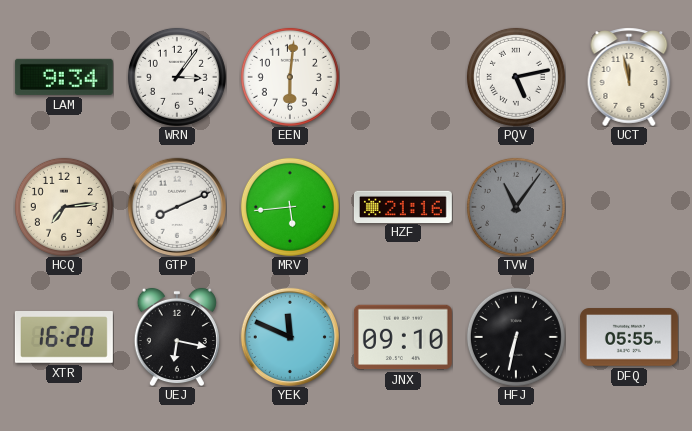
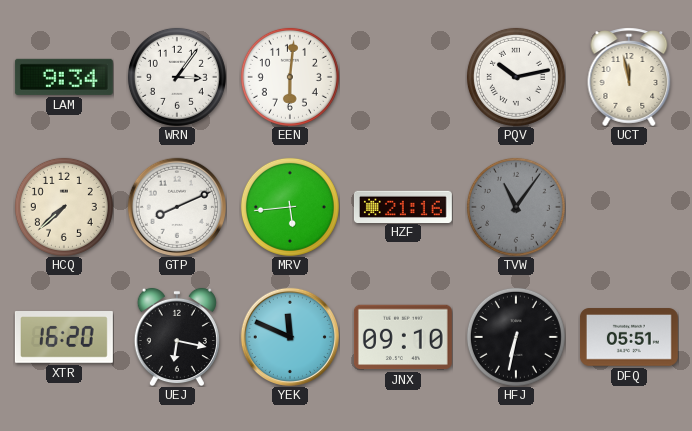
PQV: 5:13 -> 10:13
HCQ: 7:14 -> 7:38
DFQ: 05:55 -> 05:51
